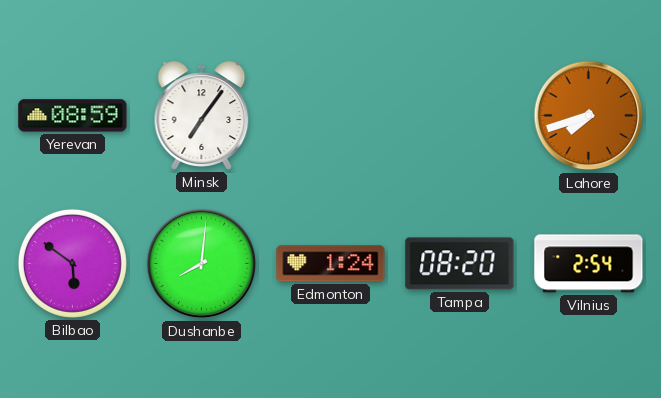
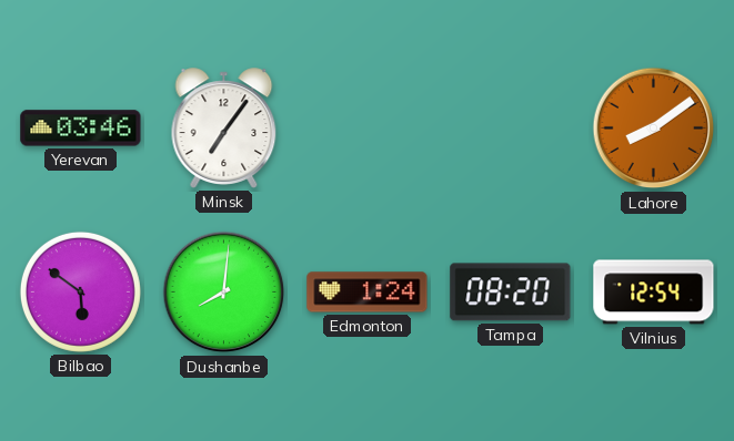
Yerevan: 08:59 -> 03:46
Lahore: 7:42 -> 8:09
Vilnius: 2:54 -> 12:54
